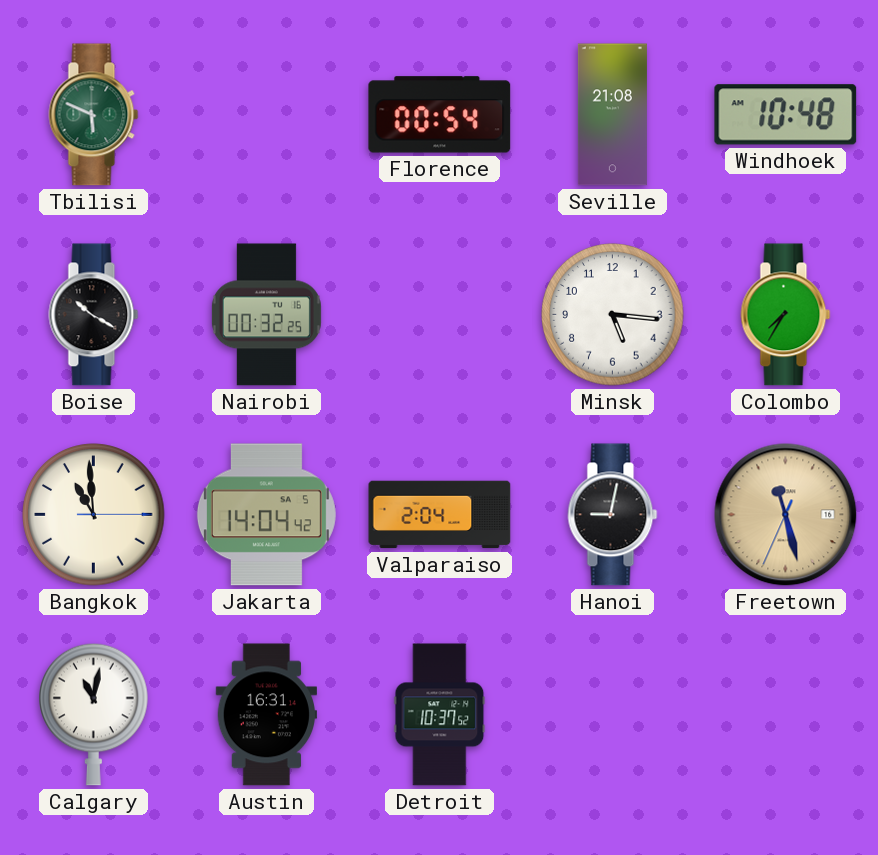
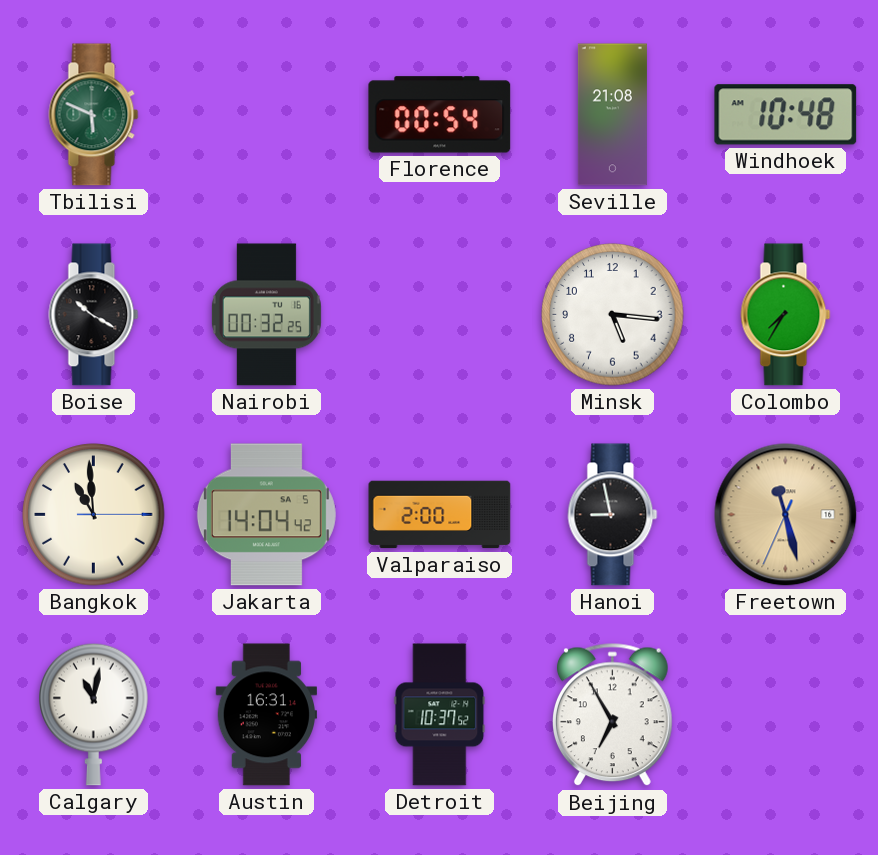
Valparaiso: 2:04 -> 2:00
Hanoi: 9:02 -> 8:58
Beijing: none -> 6:55
